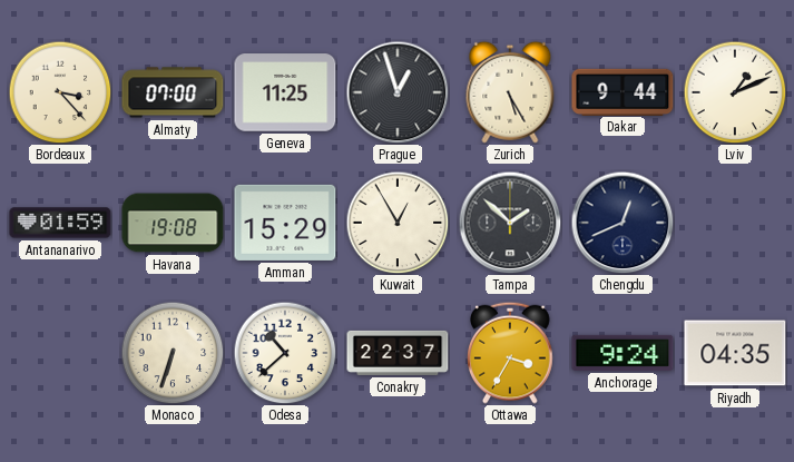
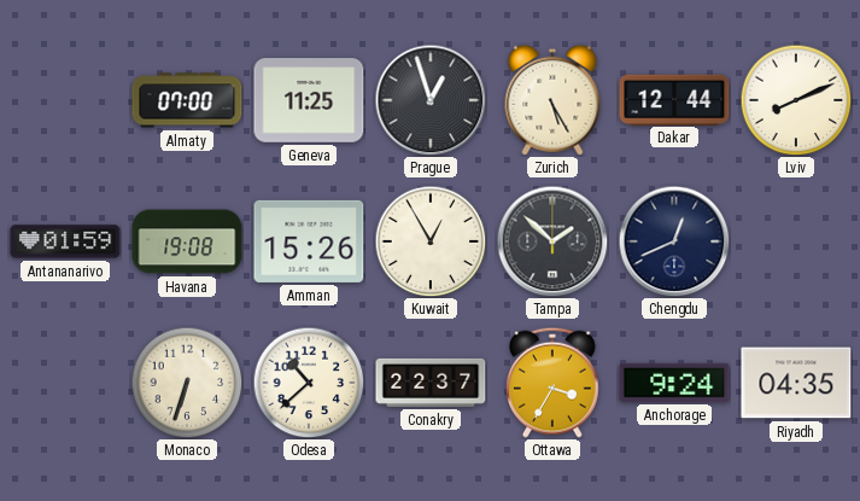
Bordeaux: 3:23 -> none
Dakar: 9:44 -> 12:44
Lviv: 1:11 -> 8:11
Amman: 15:29 -> 15:26
